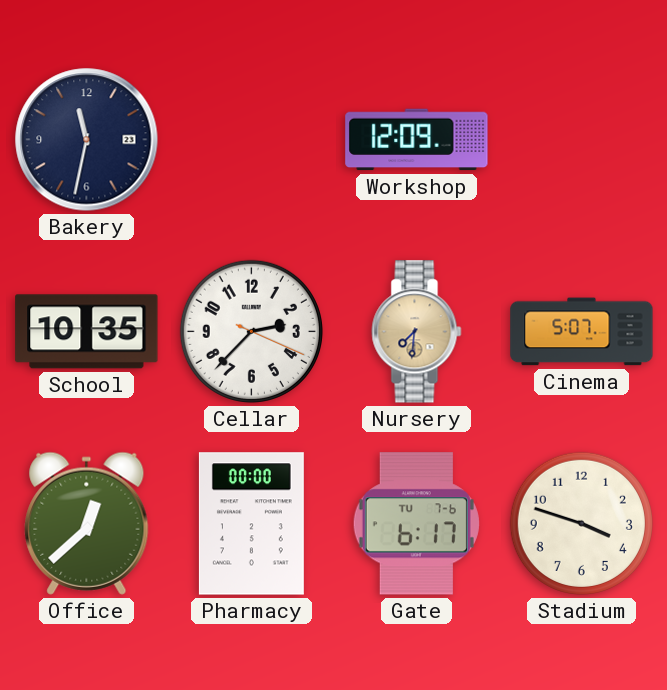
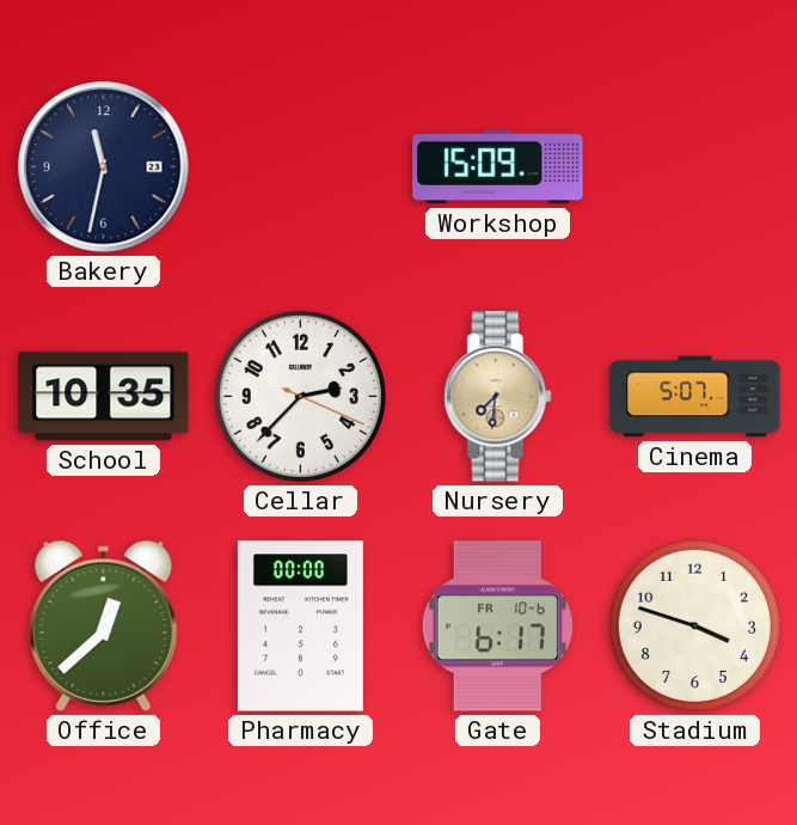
Workshop: 12:09 -> 15:09
Gate date: TU 7-6 -> FR 10-6
